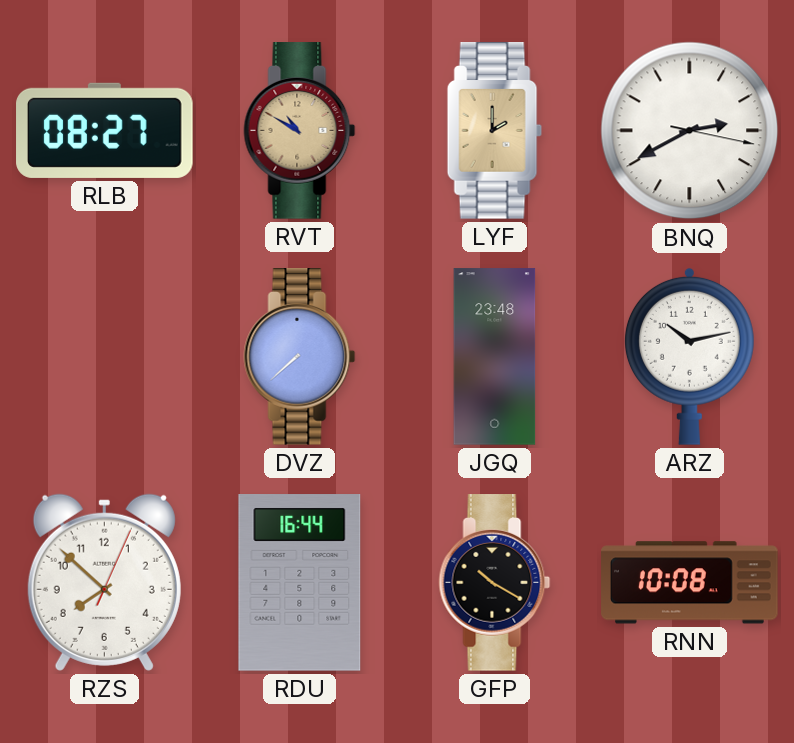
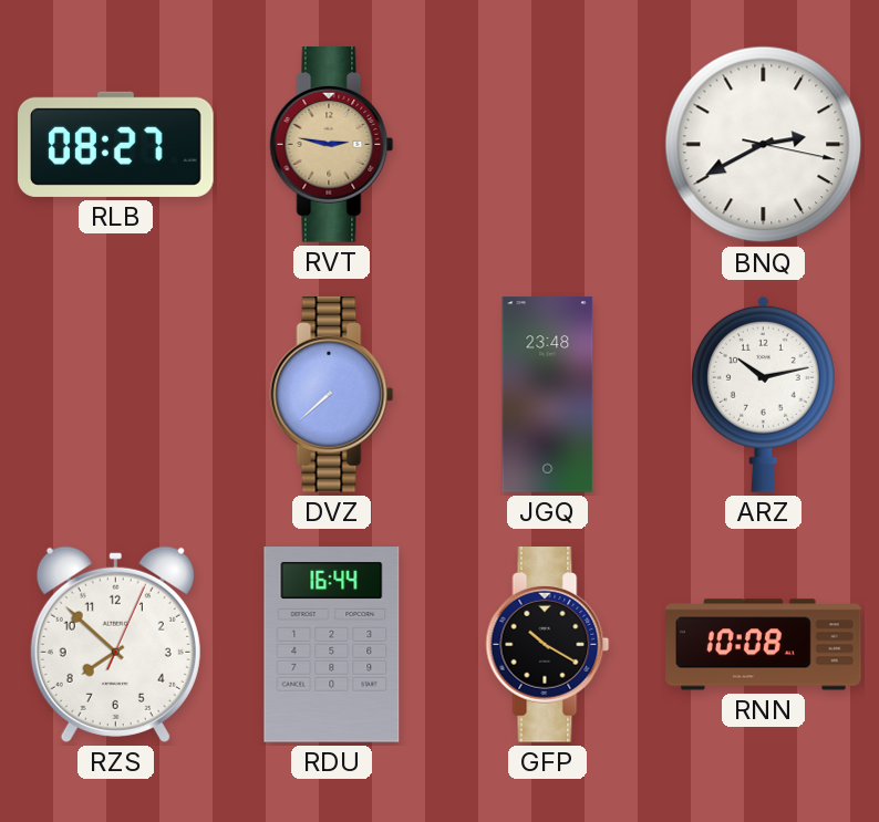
RVT: 10:50 -> 2:47
LYF: 2:00 -> none
